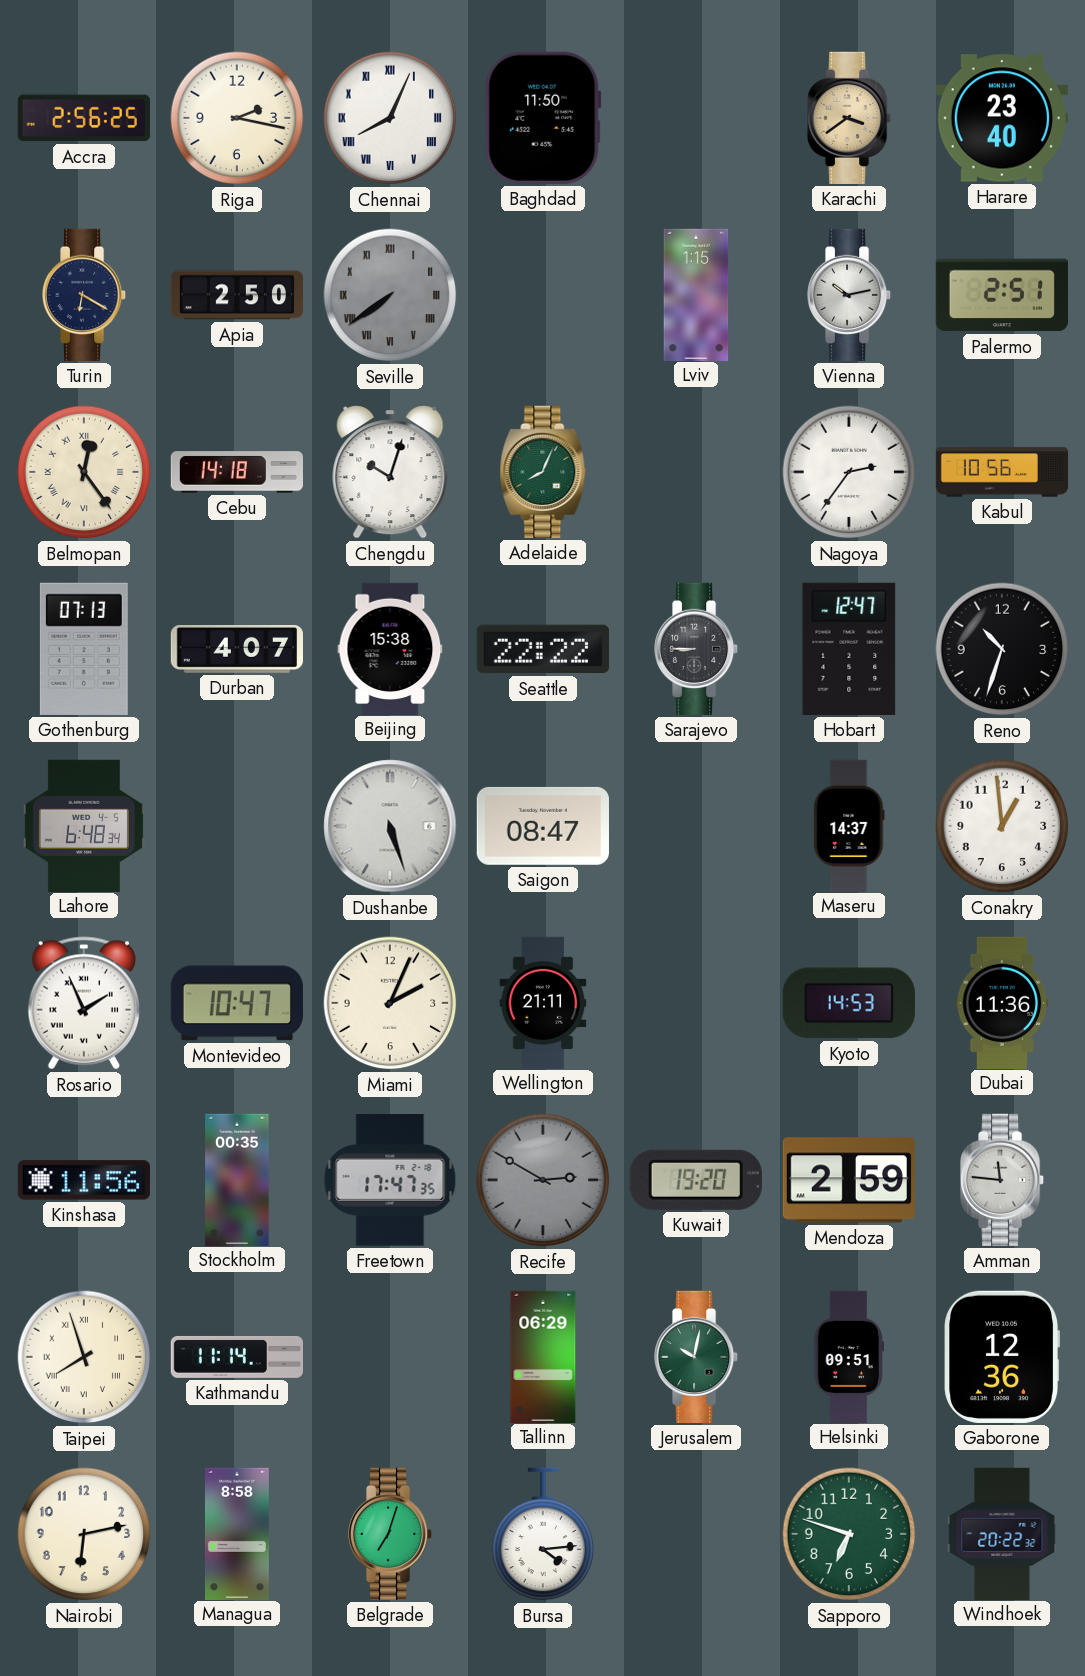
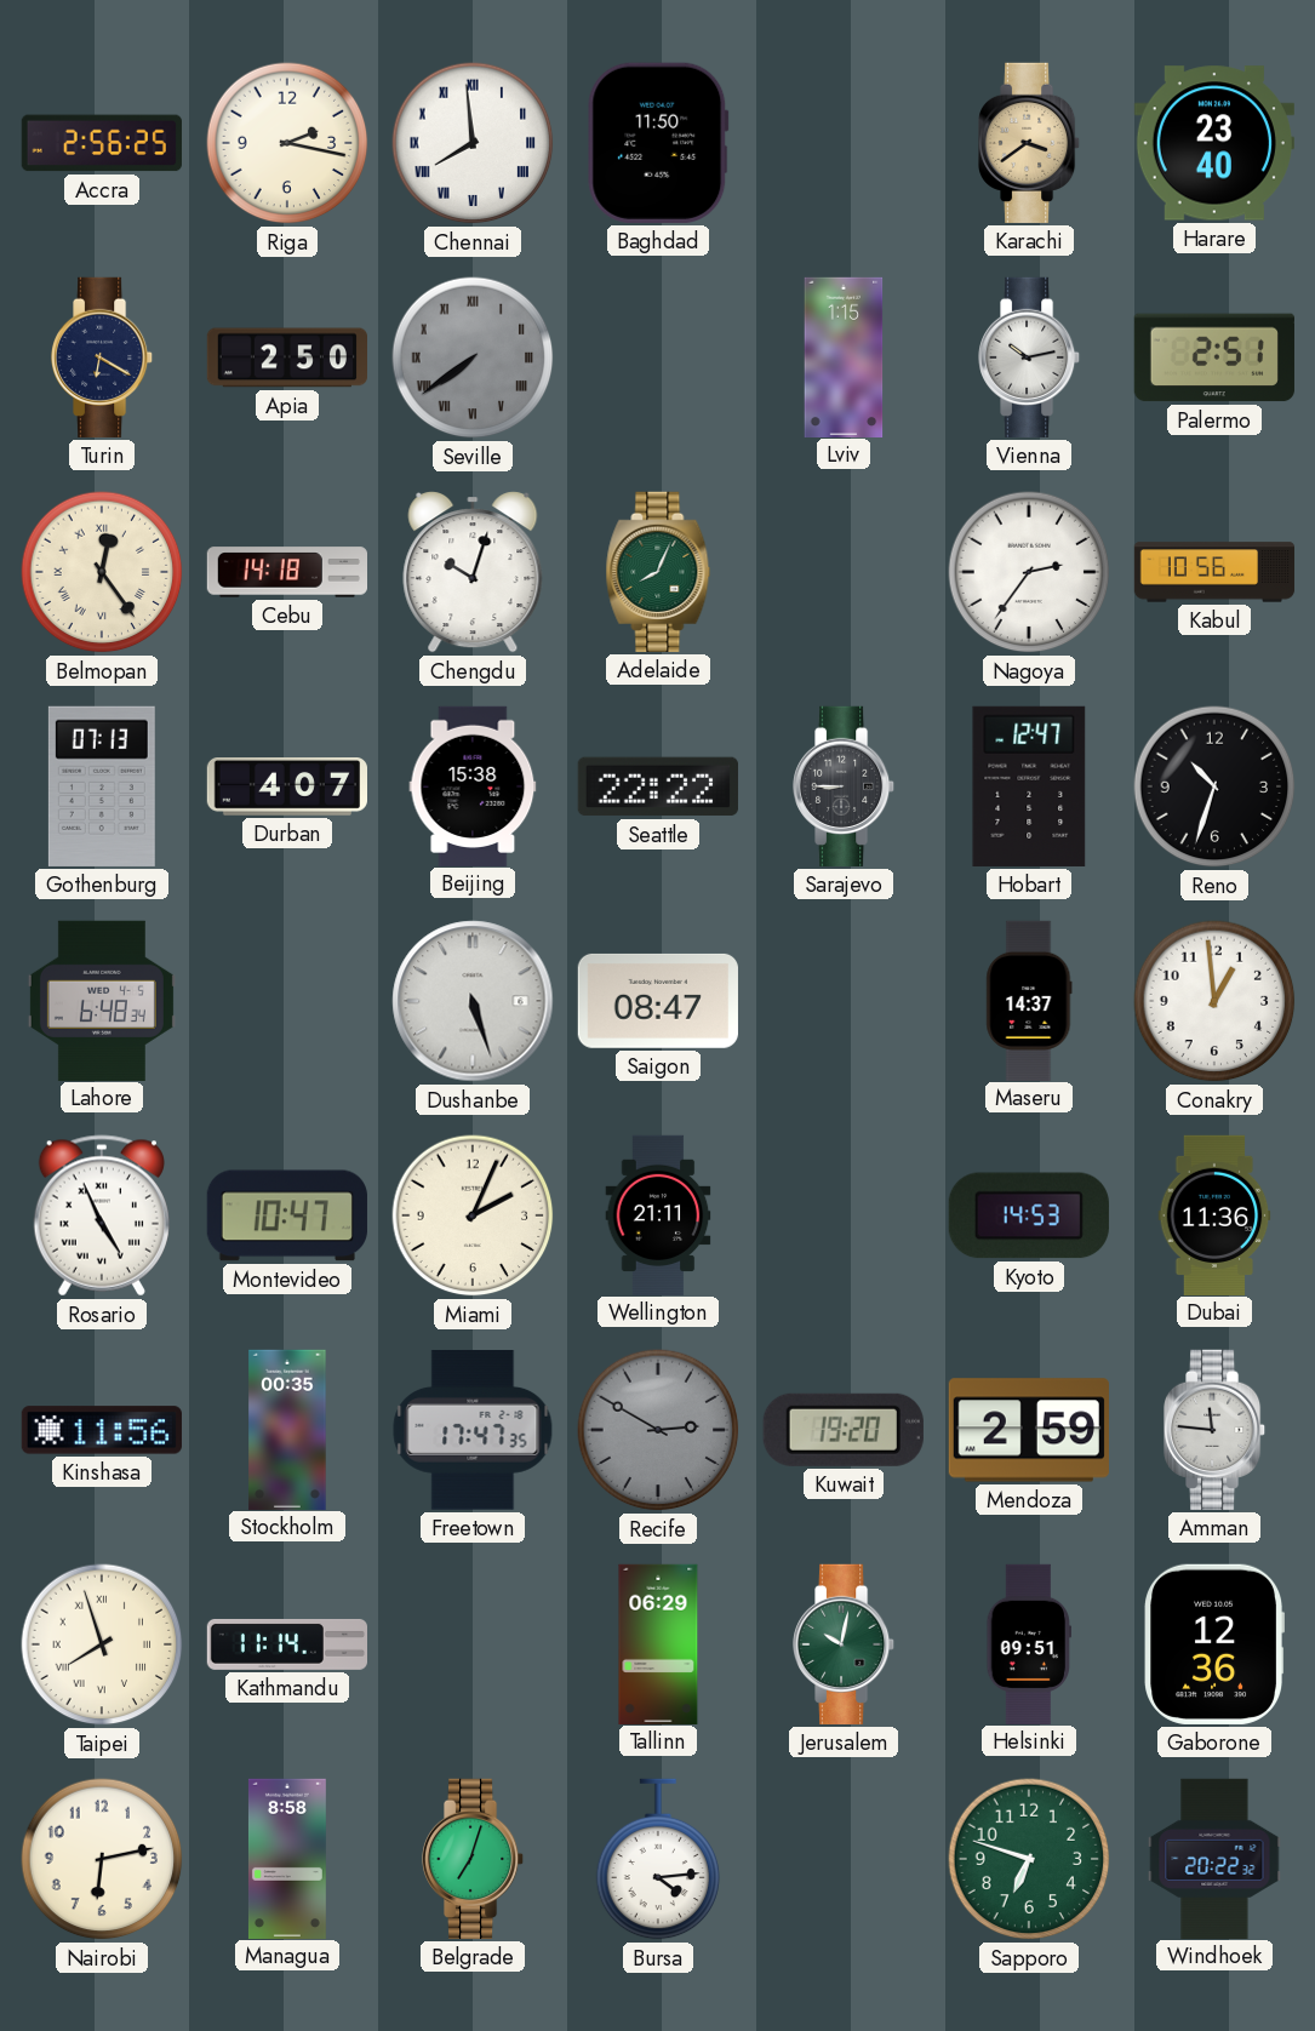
Chennai: 8:04 -> 7:59
Rosario: 1:56 -> 4:56
